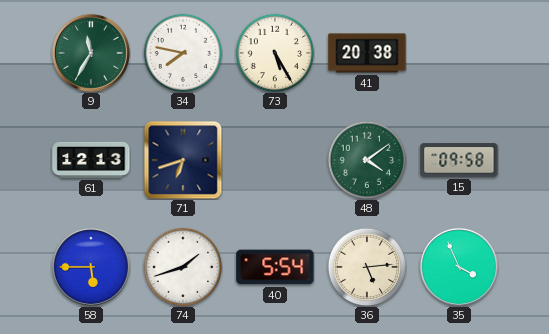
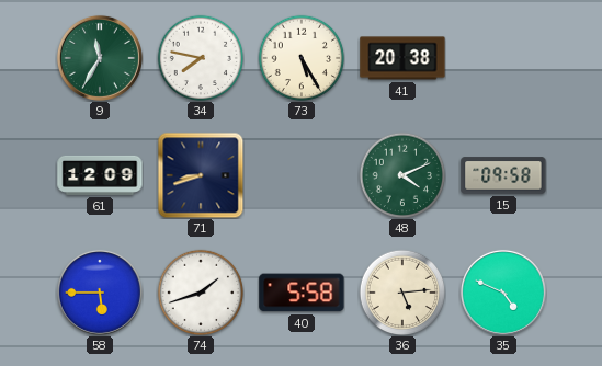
61: 12:13 -> 12:09
71: 6:42 -> 8:42
48: 4:09 -> 4:11
40: 5:54 -> 5:58
35: 3:56 -> 4:49
